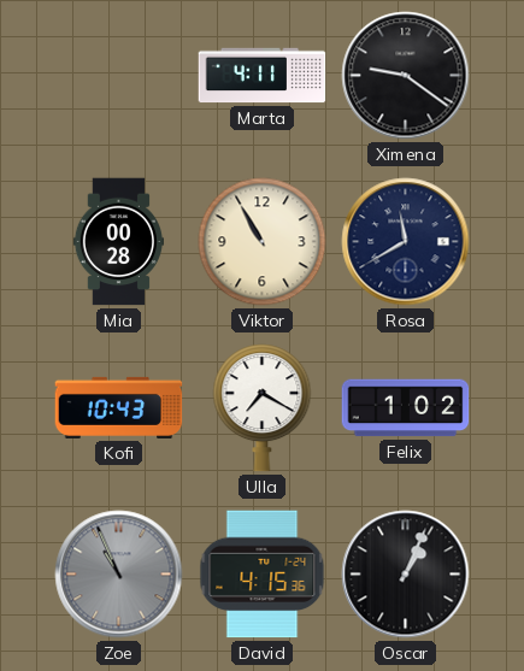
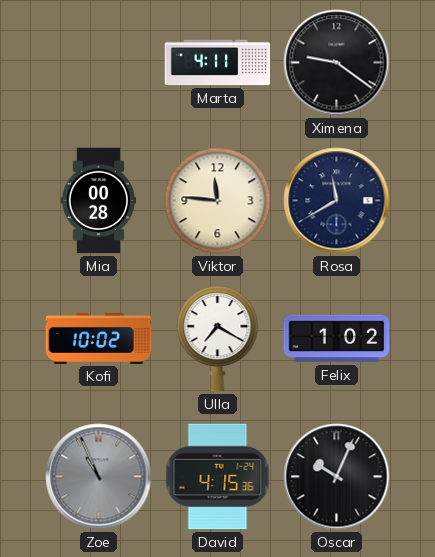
Viktor: 10:55 -> 11:46
Kofi: 10:43 -> 10:02
Oscar: 1:04 -> 10:04
